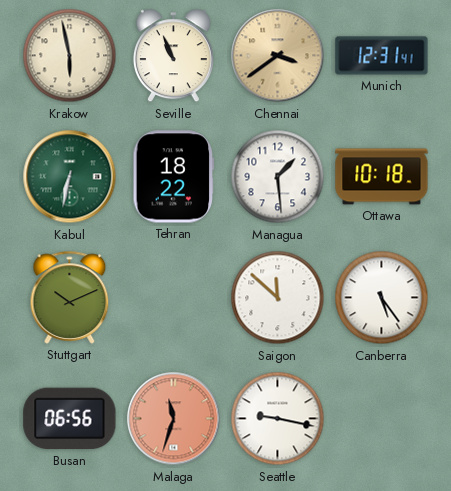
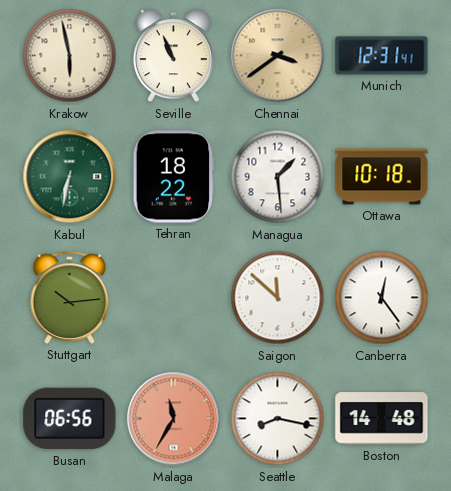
Stuttgart: 10:11 -> 10:14
Canberra: 5:24 -> 12:24
Malaga: 11:33 -> 11:35
Seattle: 9:17 -> 8:17
Boston: none -> 14:48
